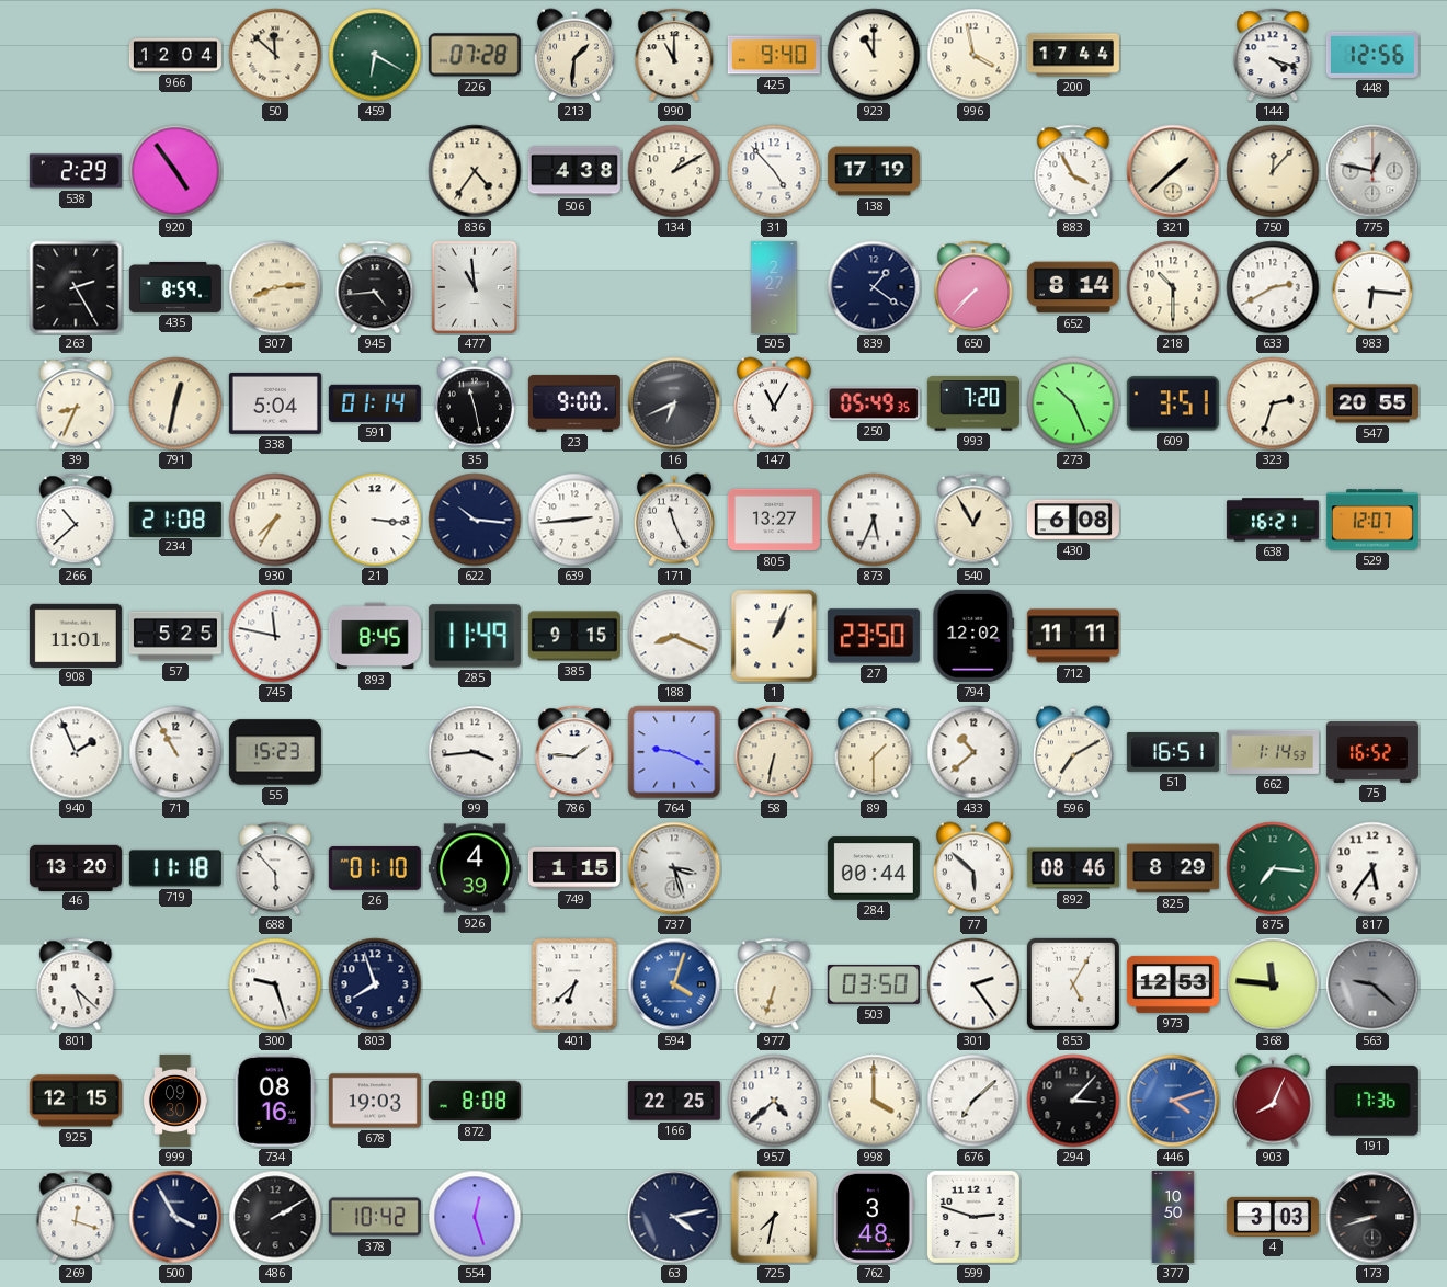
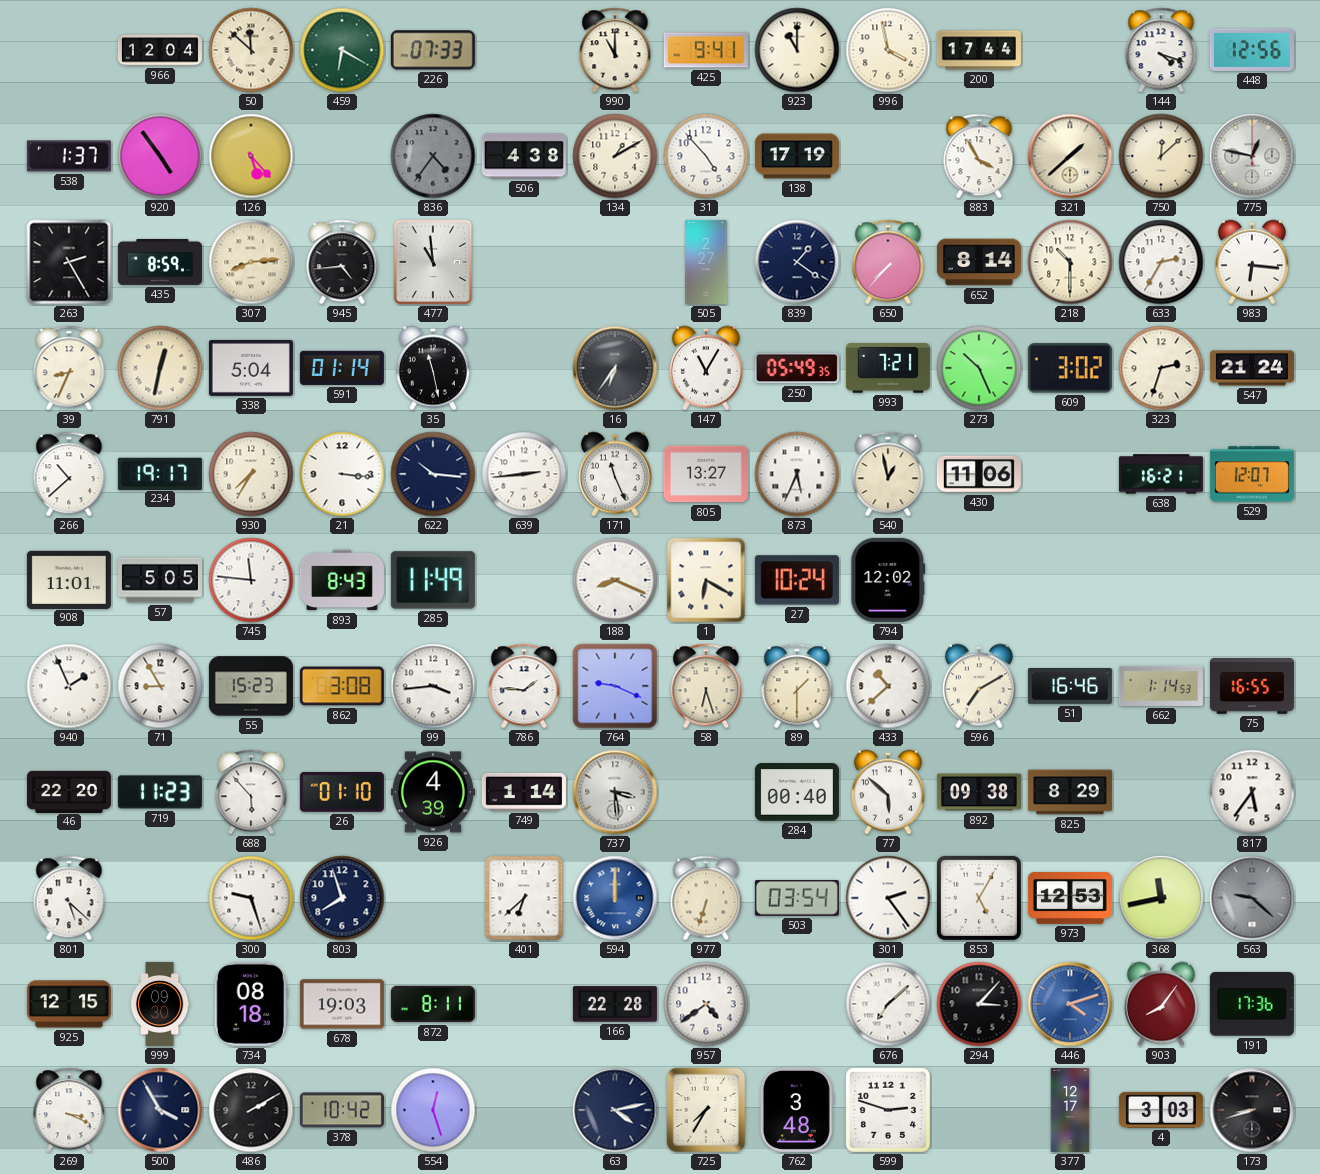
226: 07:28 -> 07:33
213: 1:31 -> none
425: 9:40 -> 9:41
538: 2:29 -> 1:37
126: none -> 5:23
836 dial: cream -> grey
750: 12:07 -> 12:08
633: 2:40 -> 2:35
23: 9:00 -> none
16: 6:41 -> 6:36
993: 7:20 -> 7:21
609: 3:51 -> 3:02
547: 20:55 -> 21:24
234: 21:08 -> 19:17
540: 12:55 -> 12:58
430: 6:08 -> 11:06
57: 5:25 -> 5:05
745: 11:47 -> 11:46
893: 8:45 -> 8:43
385: 9:15 -> none
1: 1:04 -> 6:20
27: 23:50 -> 10:24
712: 11:11 -> none
71: 10:55 -> 8:55
862: none -> 3:08
58: 6:32 -> 6:27
51: 16:51 -> 16:46
75: 16:52 -> 16:55
46: 13:20 -> 22:20
719: 11:18 -> 11:23
749: 1:15 -> 1:14
737: 3:27 -> 3:29
284: 00:44 -> 00:40
892: 08:46 -> 09:38
875: 7:16 -> none
594: 4:03 -> 12:00
503: 03:50 -> 03:54
368: 11:46 -> 11:43
734: 08:16 -> 08:18
872: 8:08 -> 8:11
166: 22:25 -> 22:28
957: 4:38 -> 4:39
998: 4:00 -> none
903: 8:04 -> 8:06
269: 12:18 -> 3:19
725: 7:32 -> 7:35
377: 10:50 -> 12:17
